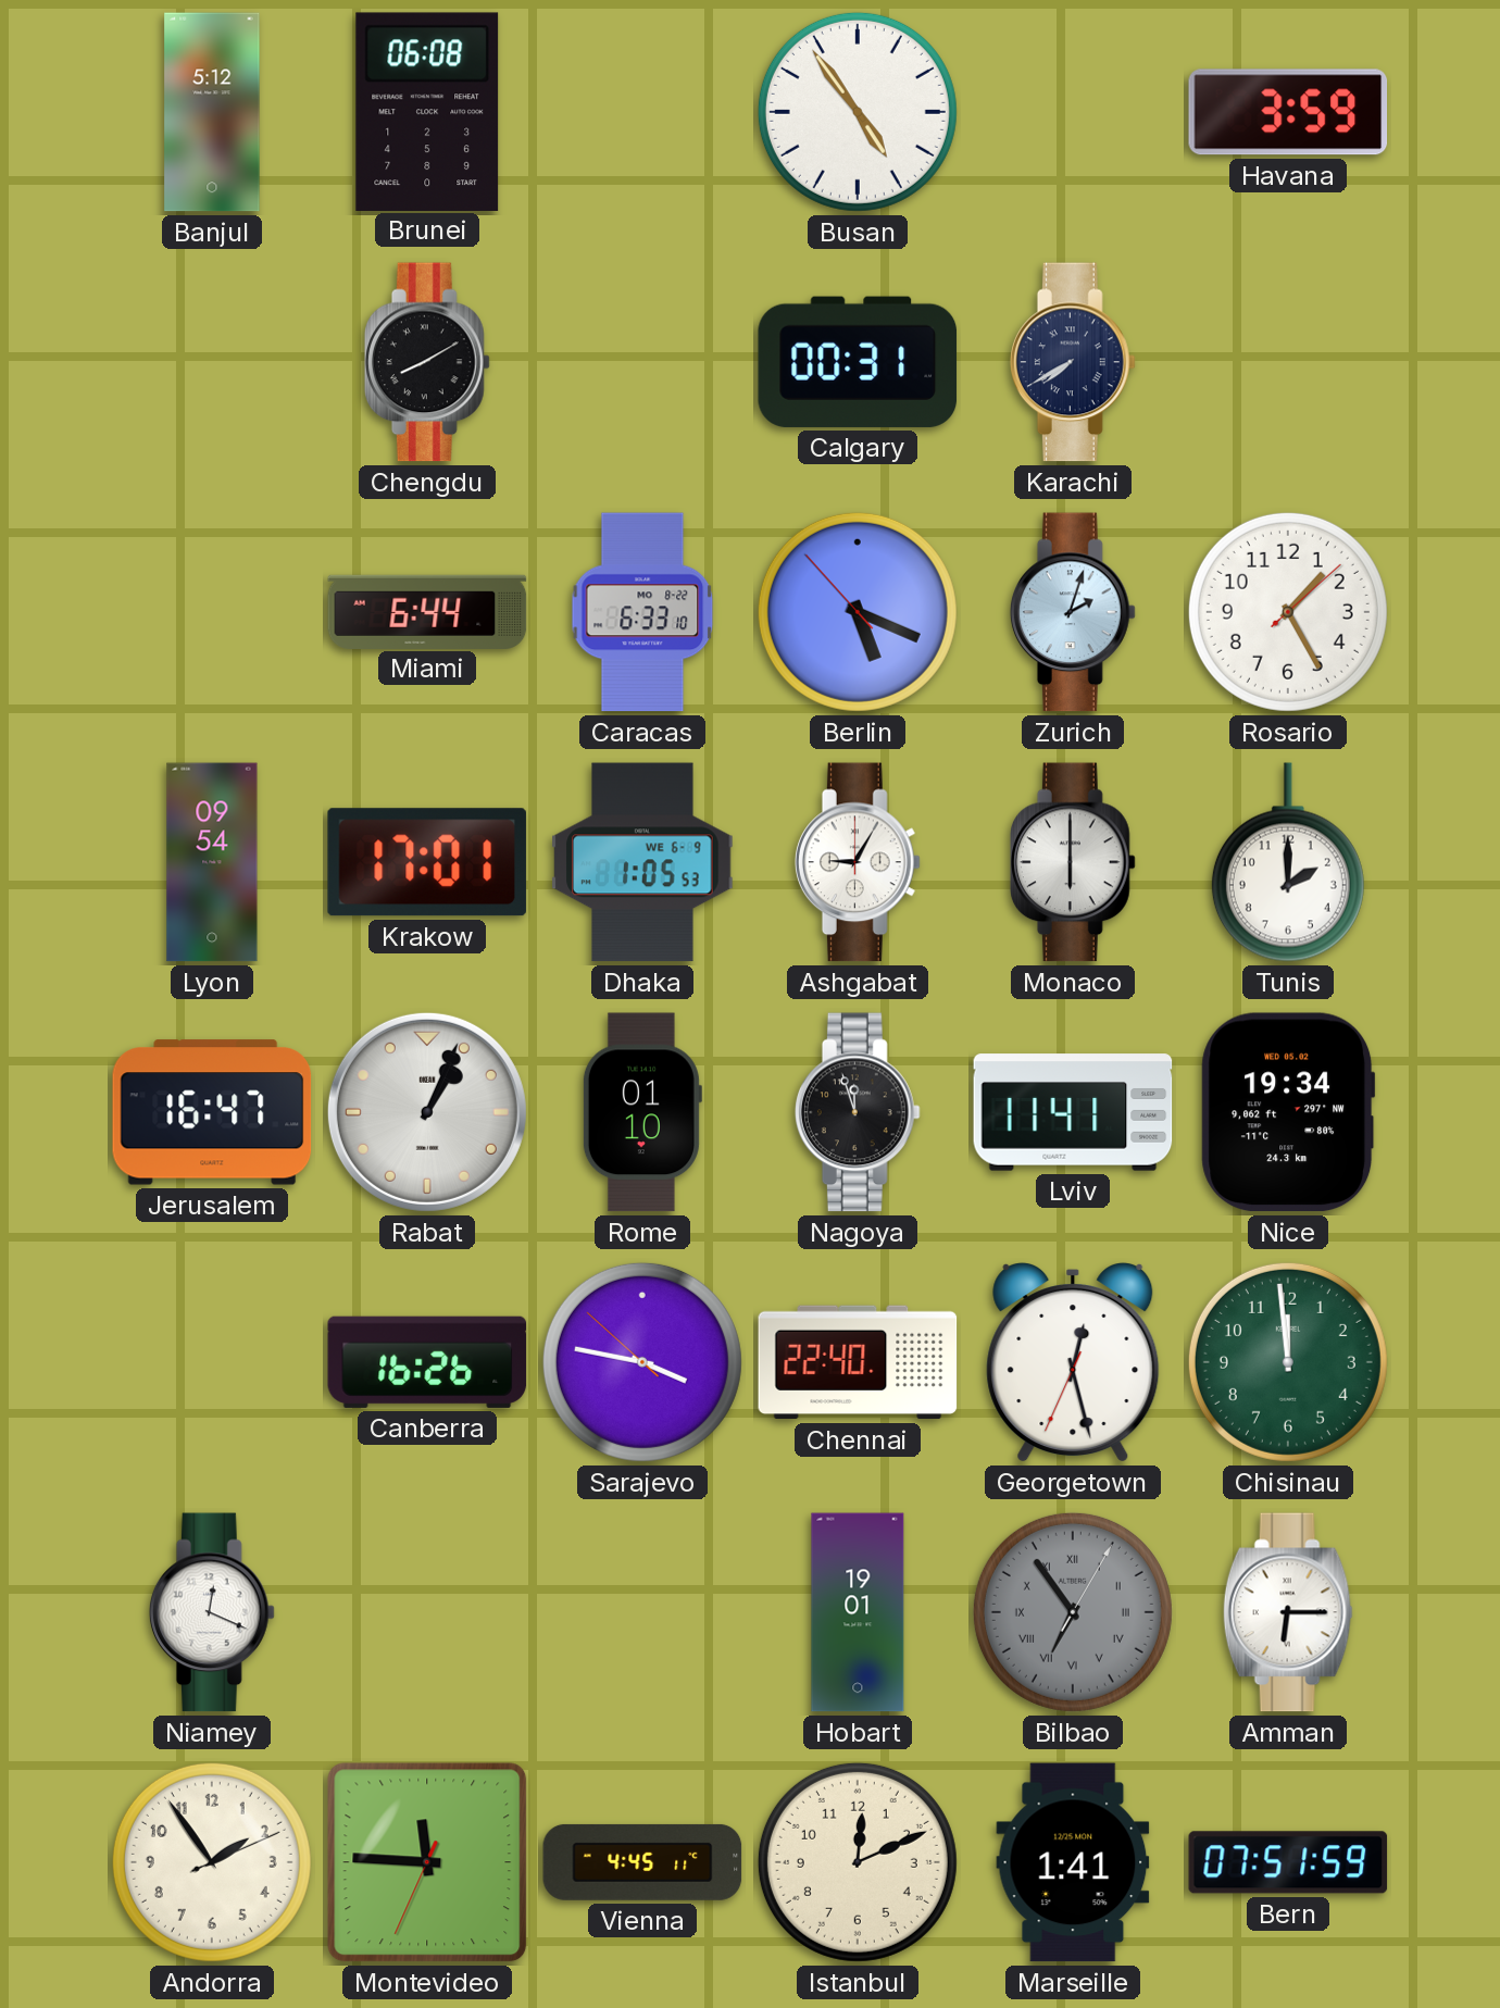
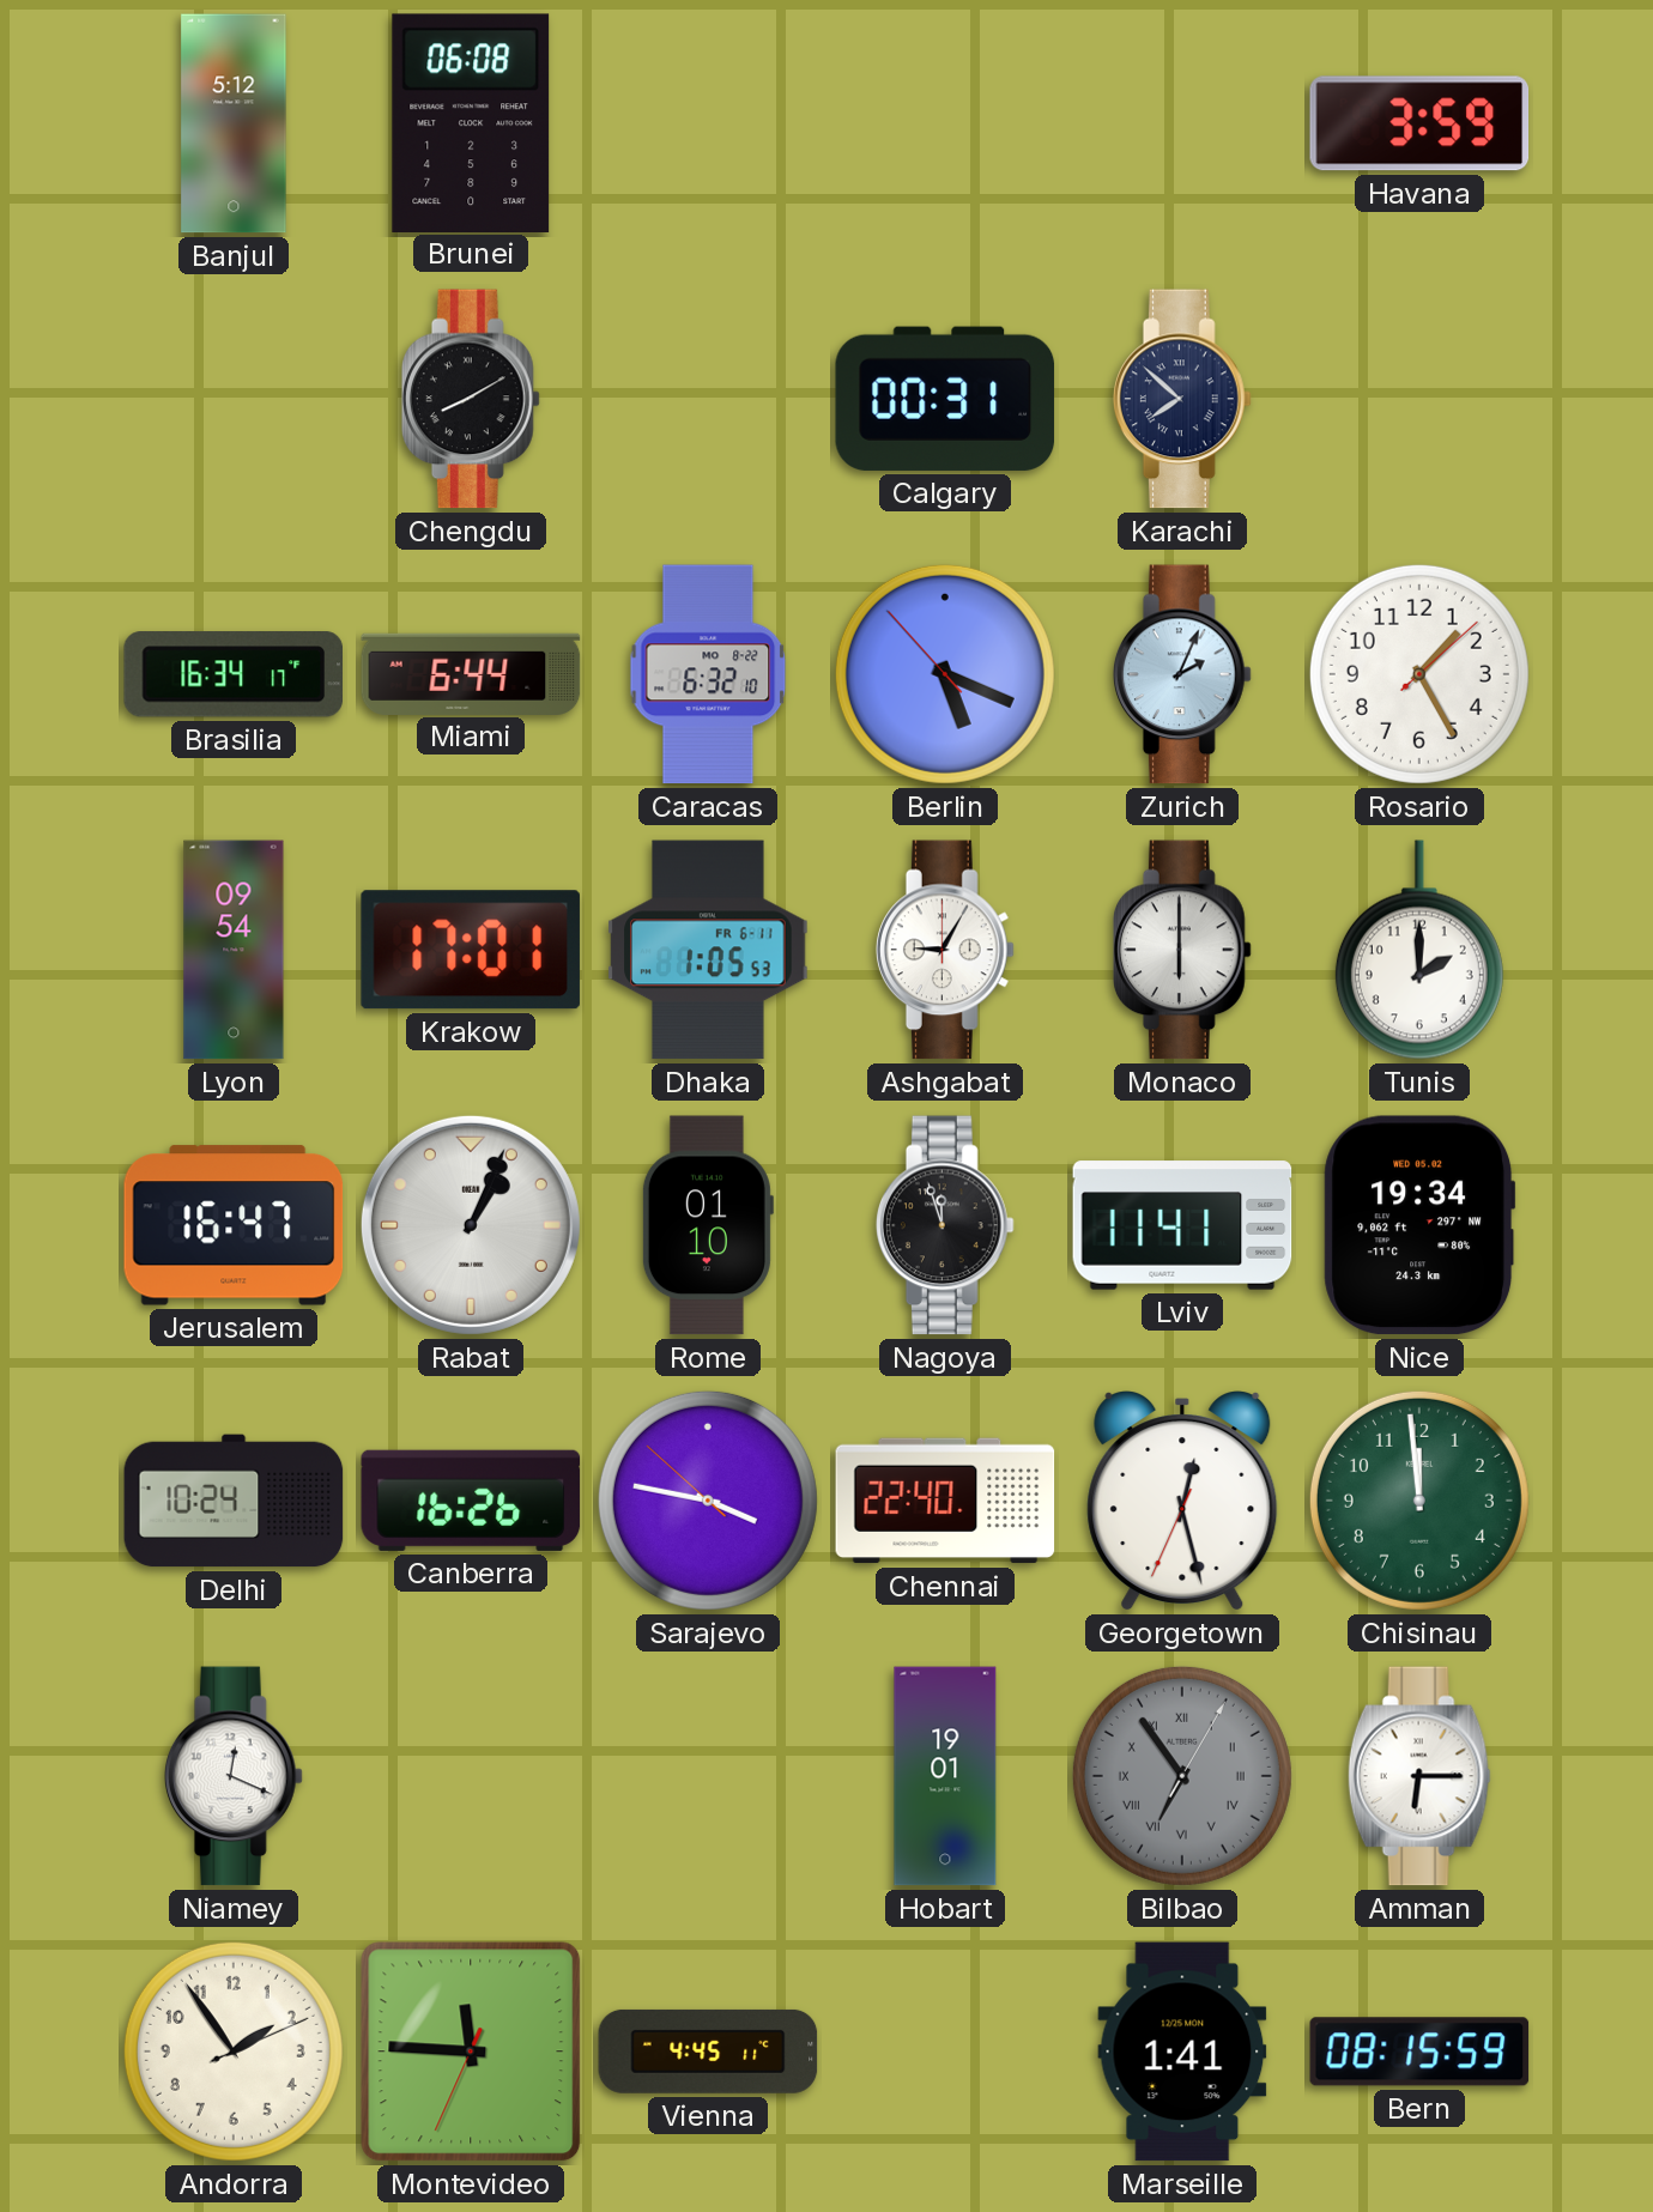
Busan: 4:54 -> none
Karachi: 7:40 -> 7:52
Brasilia: none -> 16:34
Caracas: 6:33 -> 6:32
Zurich: 2:03 -> 2:04
Dhaka date: WE 6-9 -> FR 6-11
Delhi: none -> 10:24
Istanbul: 12:11 -> none
Bern: 07:51 -> 08:15
